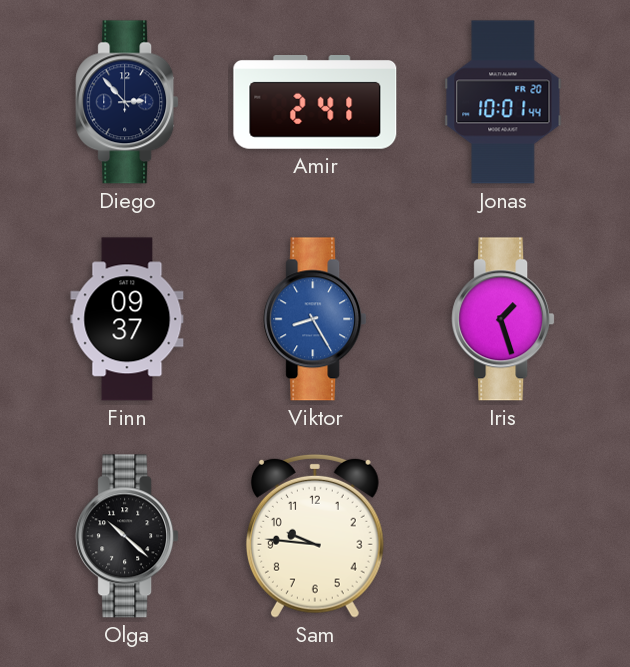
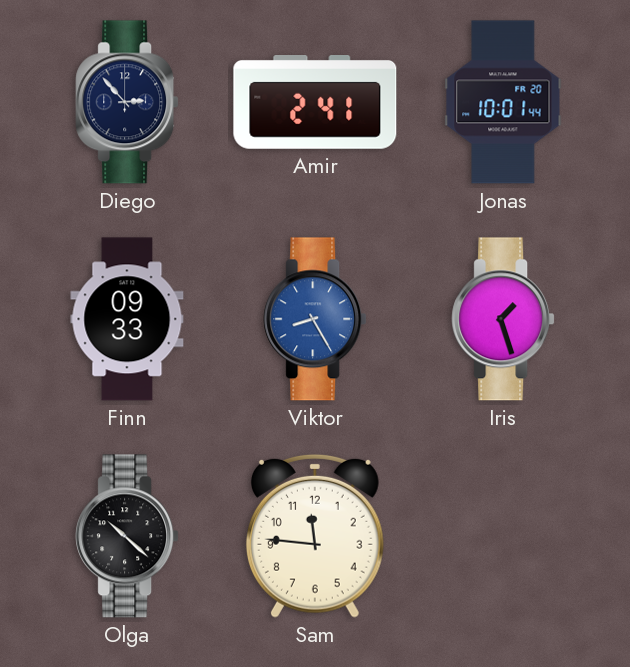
Finn: 09:37 -> 09:33
Sam: 9:46 -> 11:46
